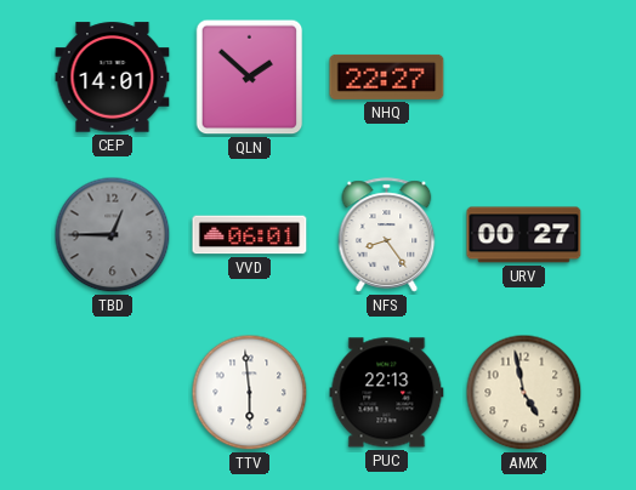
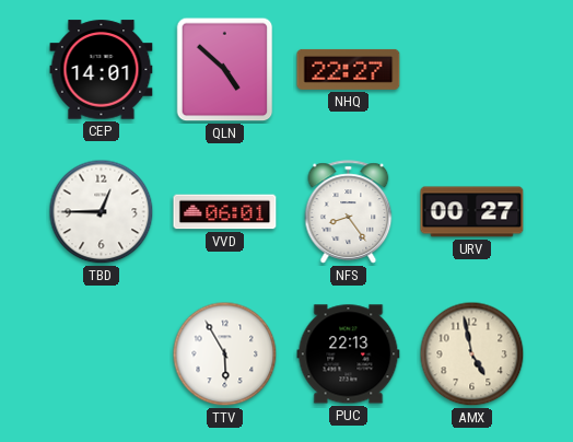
QLN: 1:52 -> 4:52
TBD dial: grey -> white
TTV: 5:59 -> 5:55
